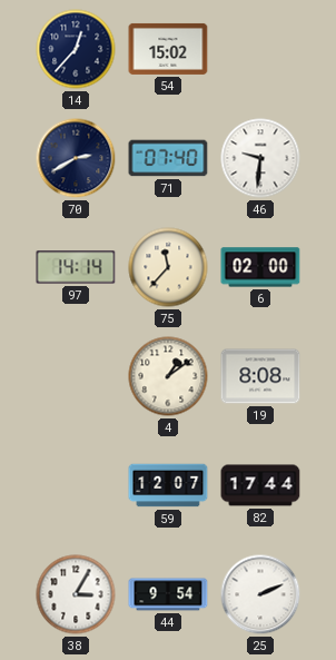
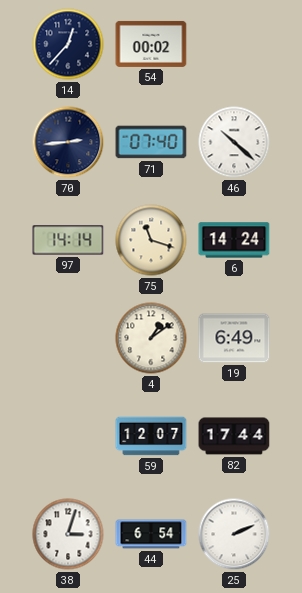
54: 15:02 -> 00:02
70: 2:40 -> 2:44
46: 9:31 -> 10:22
75: 11:37 -> 11:18
6: 02:00 -> 14:24
19: 8:08 -> 6:49
38: 3:05 -> 3:03
44: 9:54 -> 6:54
